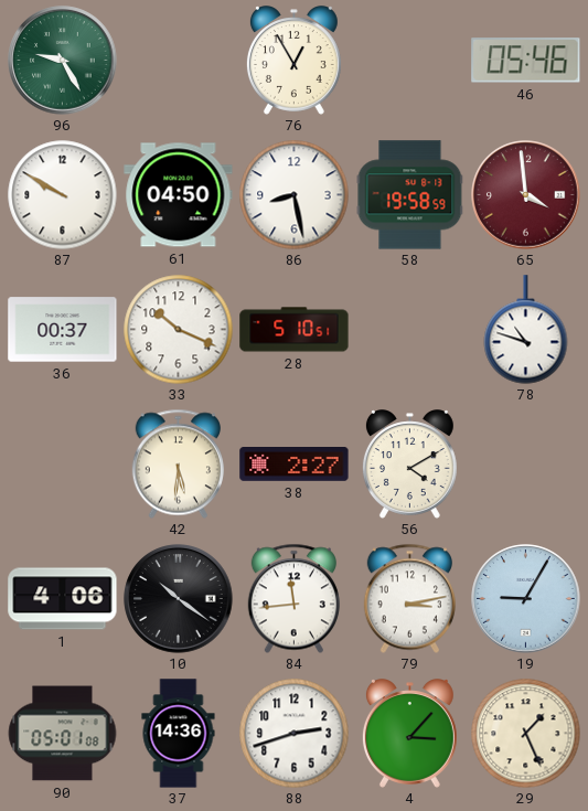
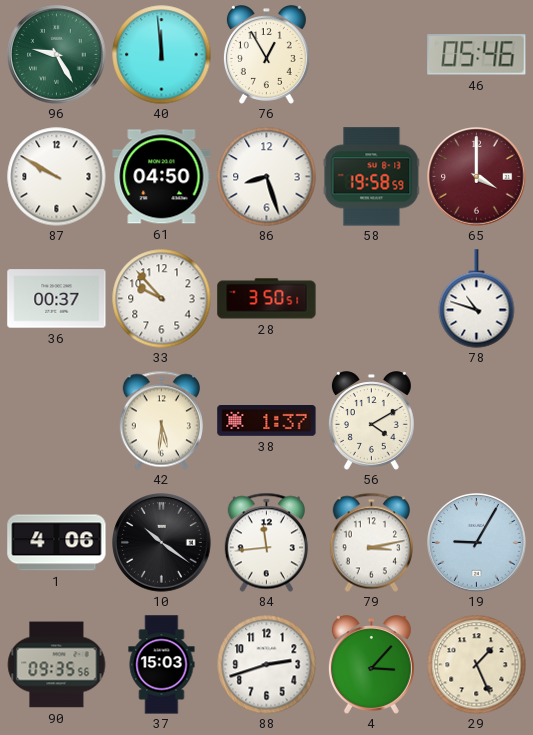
40: none -> 11:59
86: 8:28 -> 8:27
65: 3:59 -> 4:00
33: 10:19 -> 9:53
28: 5:10 -> 3:50
38: 2:27 -> 1:37
90: 05:01 -> 09:35
37: 14:36 -> 15:03
